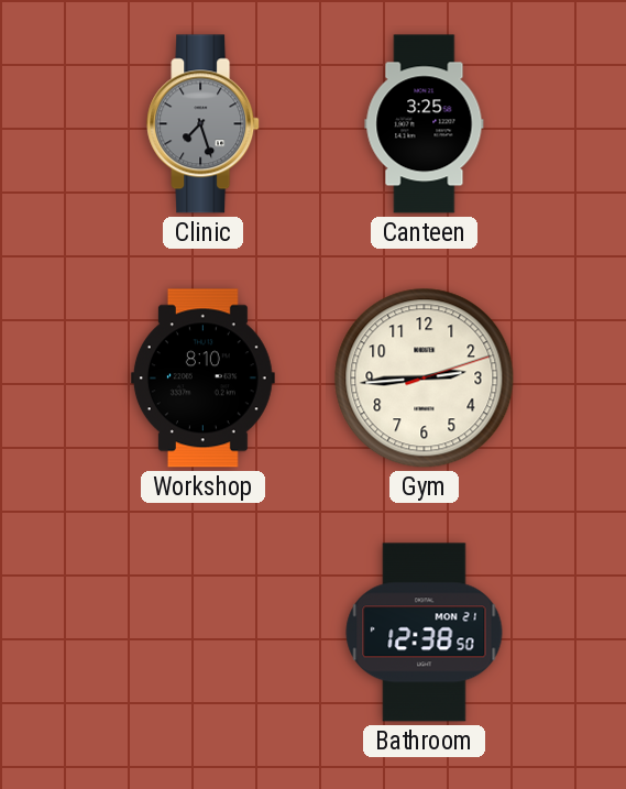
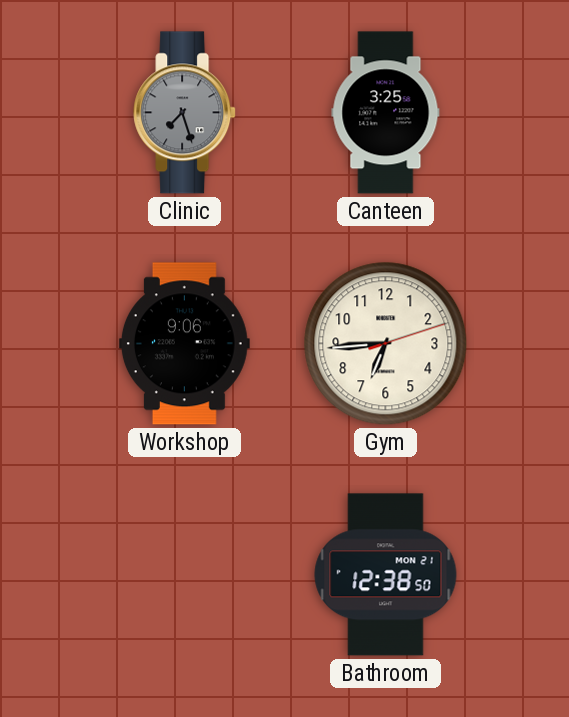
Workshop: 8:10 -> 9:06
Gym: 2:44 -> 6:44
